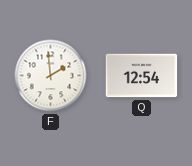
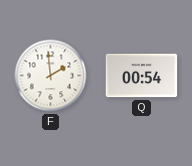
Q: 12:54 -> 00:54
